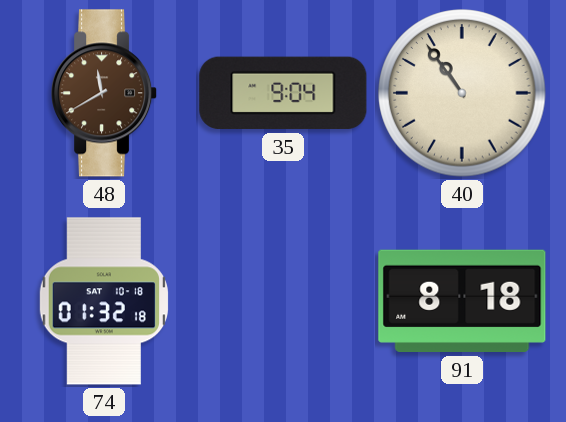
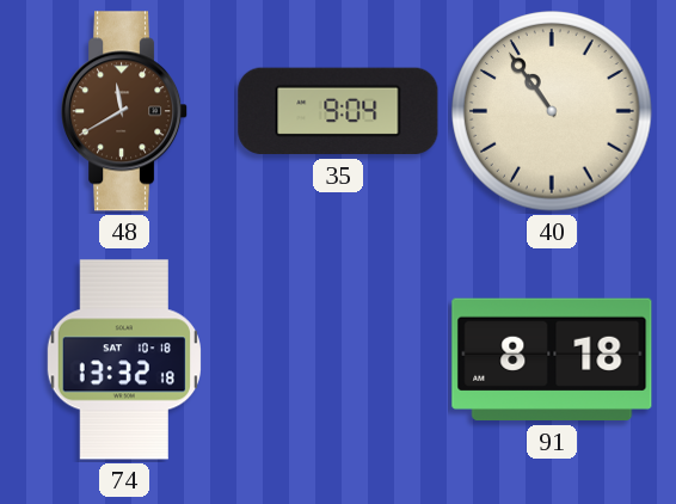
74: 01:32 -> 13:32
